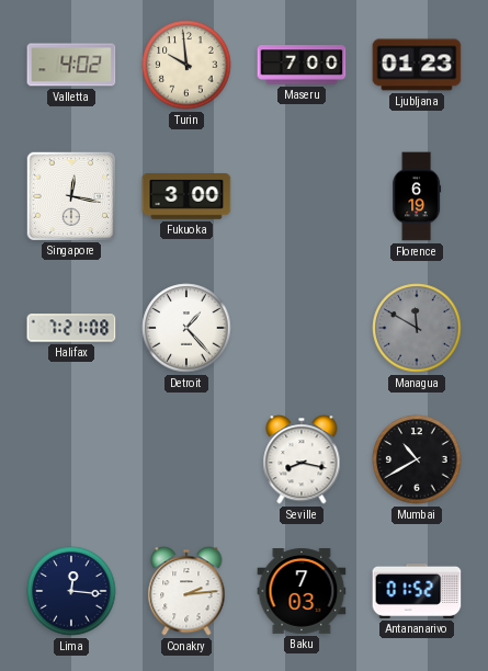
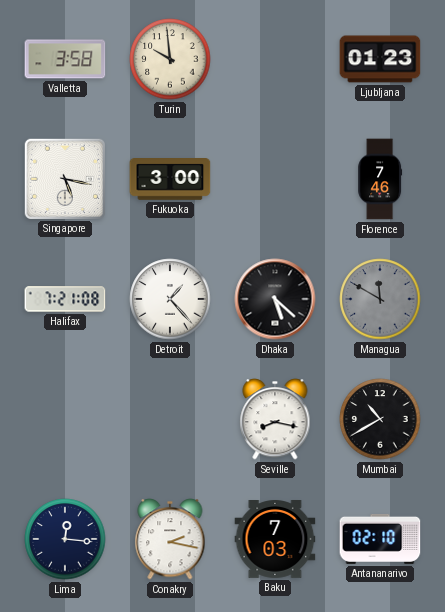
Valletta: 4:02 -> 3:58
Maseru: 7:00 -> none
Singapore: 12:17 -> 5:17
Florence: 6:19 -> 7:46
Dhaka: none -> 5:22
Conakry: 2:14 -> 2:17
Antananarivo: 01:52 -> 02:10
